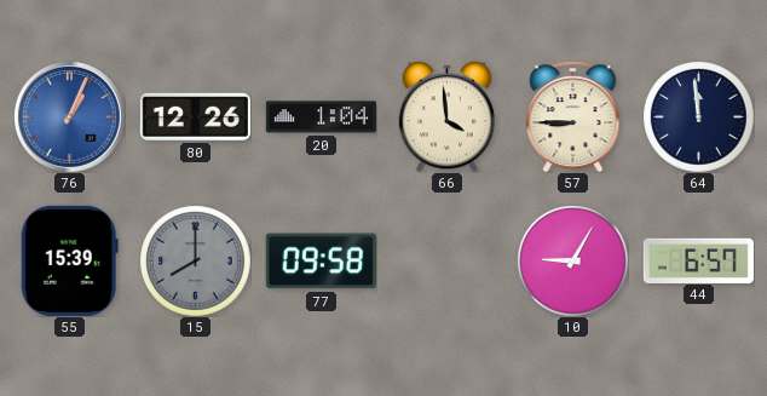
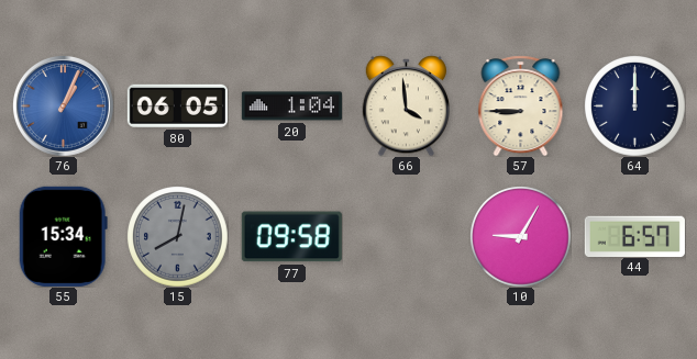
80: 12:26 -> 06:05
64: 11:59 -> 12:00
55: 15:39 -> 15:34
15: 8:00 -> 8:02
